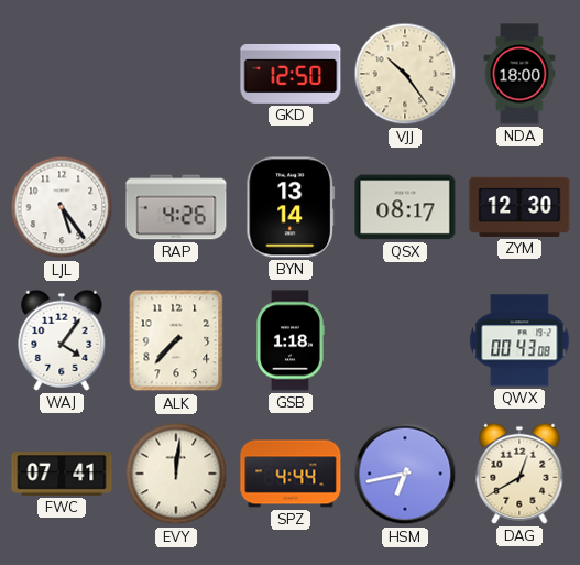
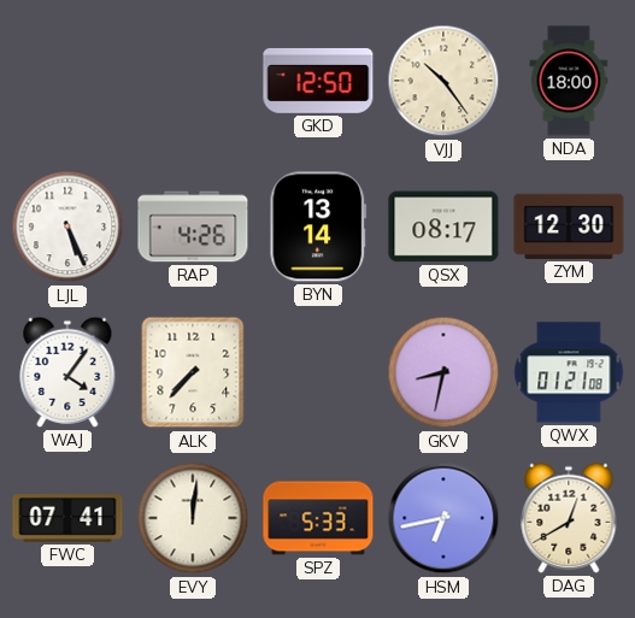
LJL: 5:24 -> 5:26
GSB: 1:18 -> none
GKV: none -> 8:32
QWX: 00:43 -> 01:21
SPZ: 4:44 -> 5:33
